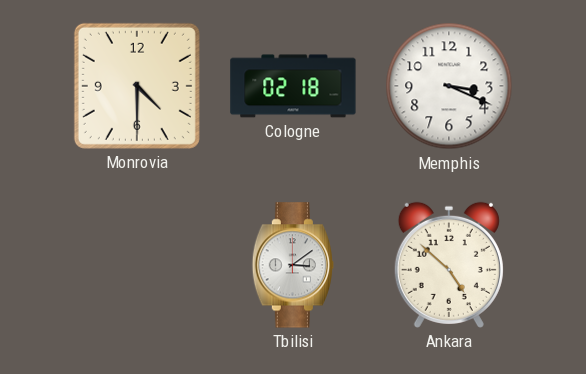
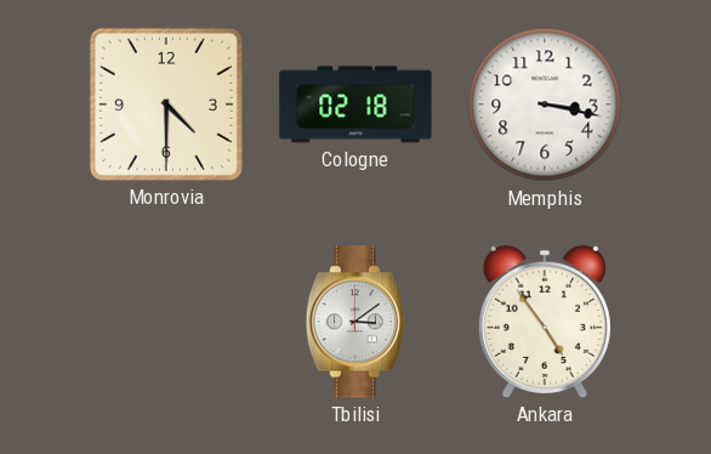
Memphis: 3:19 -> 3:17
Ankara: 4:52 -> 4:54
